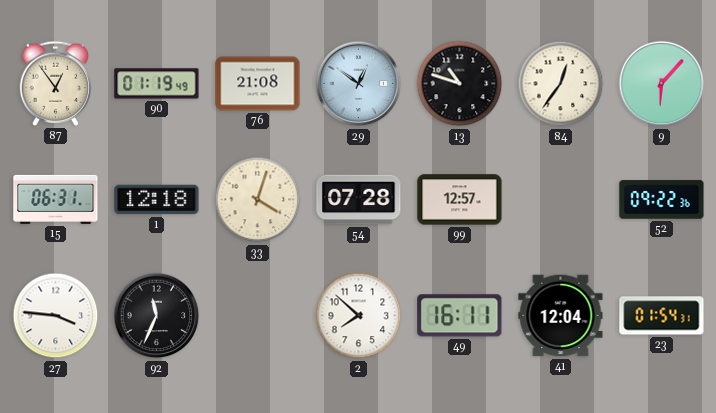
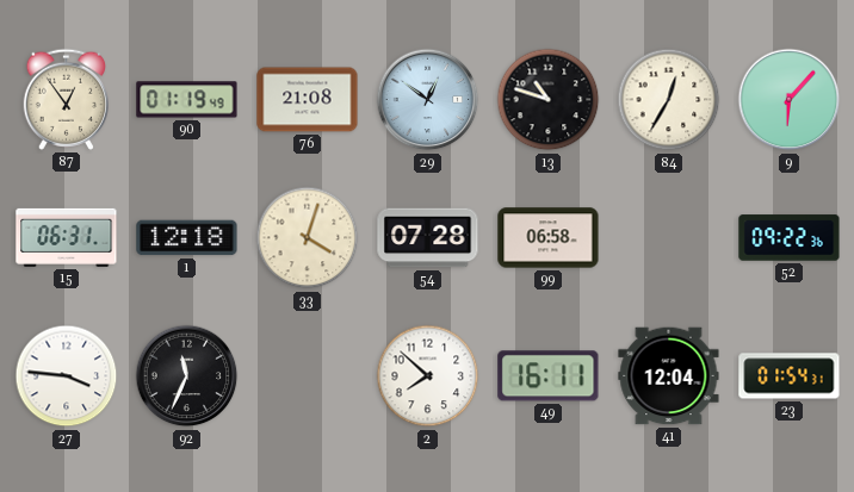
84: 12:36 -> 12:35
99: 12:57 -> 06:58
